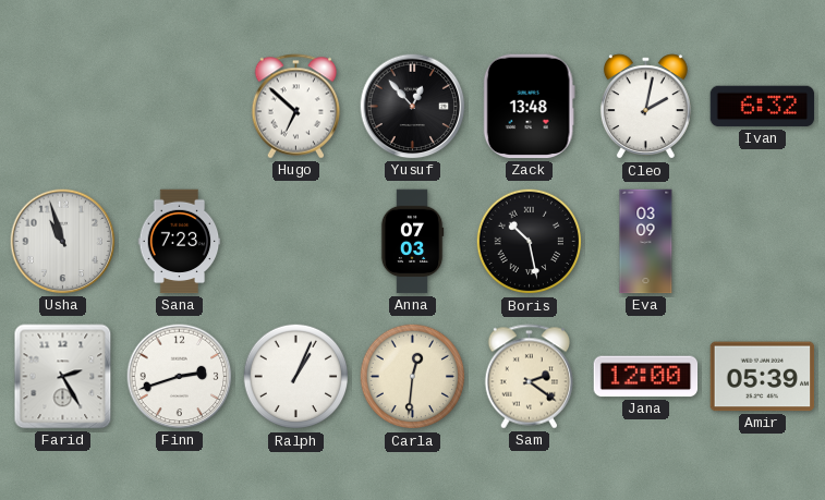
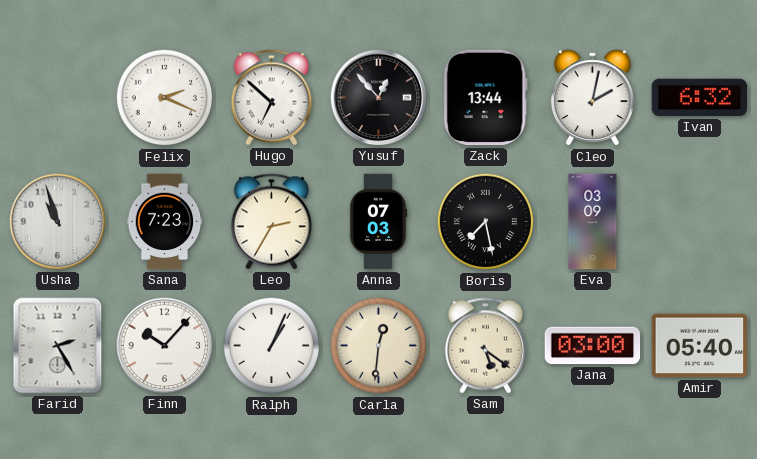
Felix: none -> 2:19
Zack: 13:48 -> 13:44
Leo: none -> 2:35
Boris: 10:28 -> 7:28
Finn: 2:42 -> 10:07
Sam: 2:21 -> 5:21
Jana: 12:00 -> 03:00
Amir: 05:39 -> 05:40
